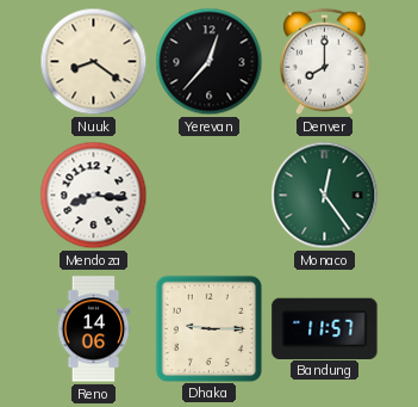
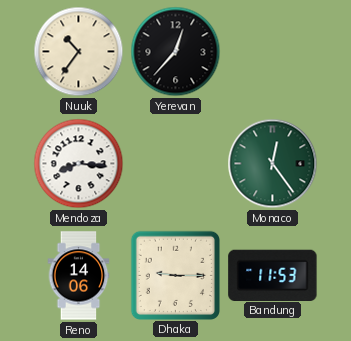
Nuuk: 8:21 -> 10:36
Denver: 8:00 -> none
Bandung: 11:57 -> 11:53
